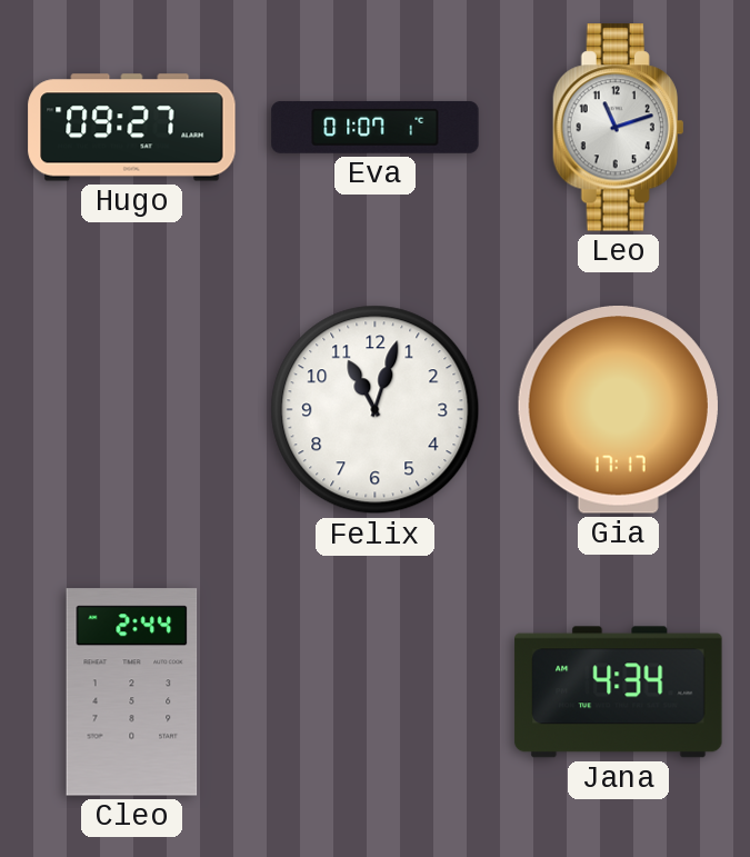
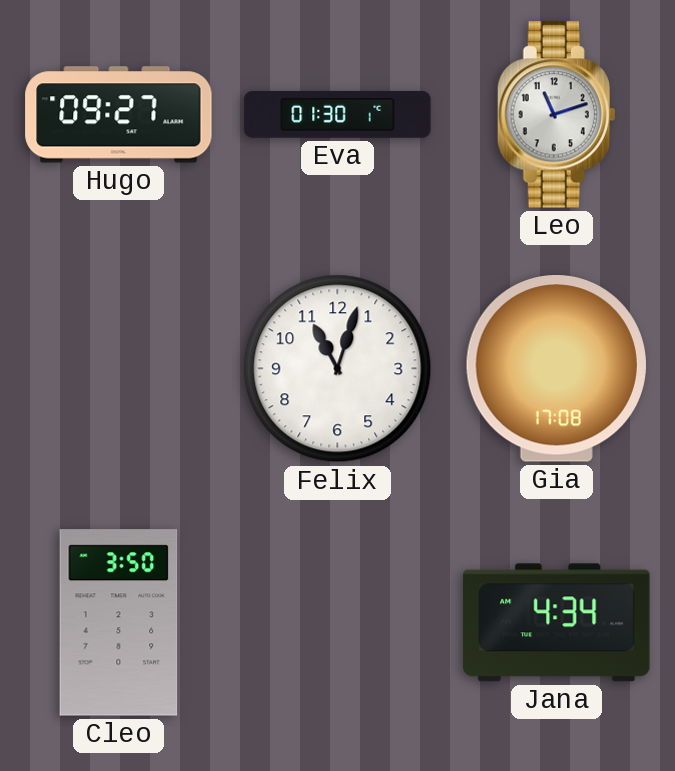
Eva: 01:07 -> 01:30
Gia: 17:17 -> 17:08
Cleo: 2:44 -> 3:50
